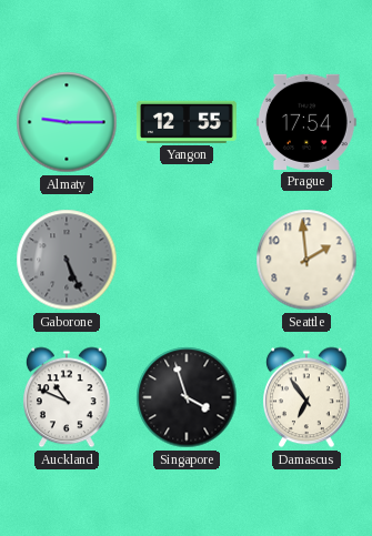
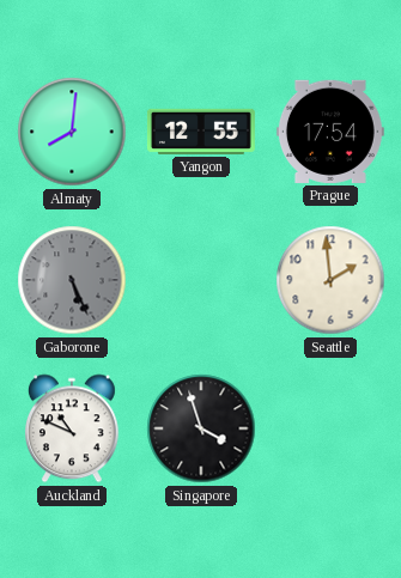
Almaty: 9:15 -> 8:01
Damascus: 6:54 -> none
